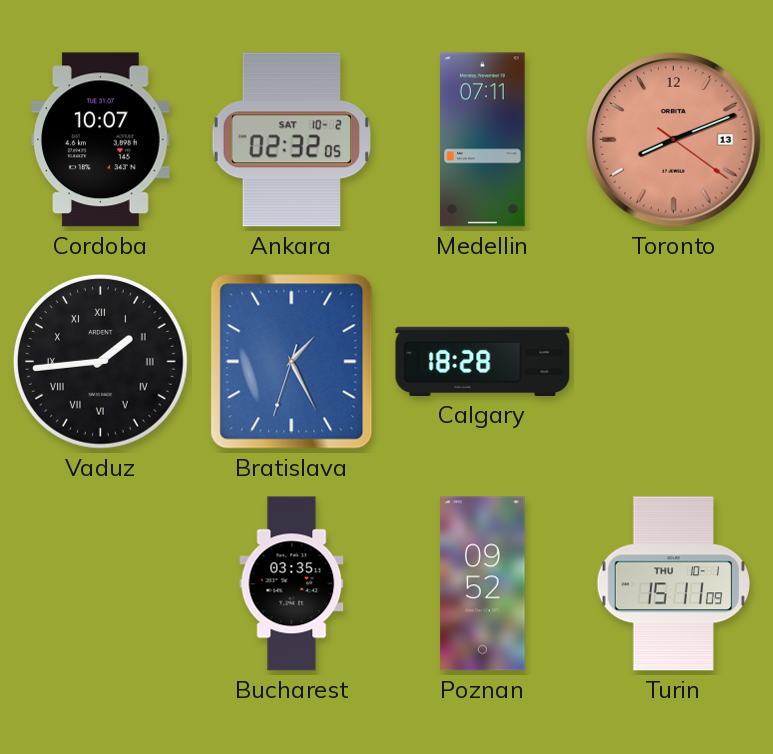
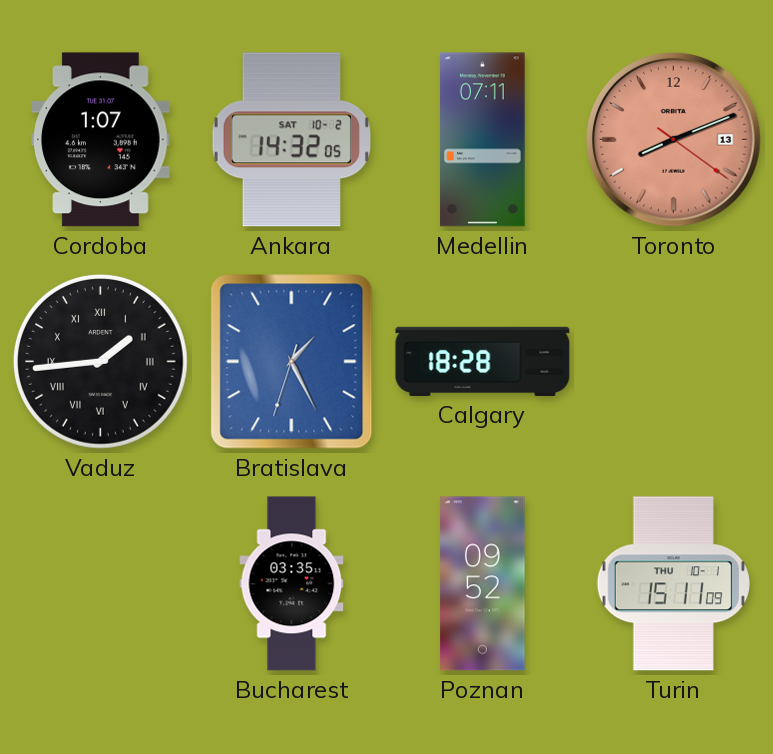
Cordoba: 10:07 -> 1:07
Ankara: 02:32 -> 14:32
